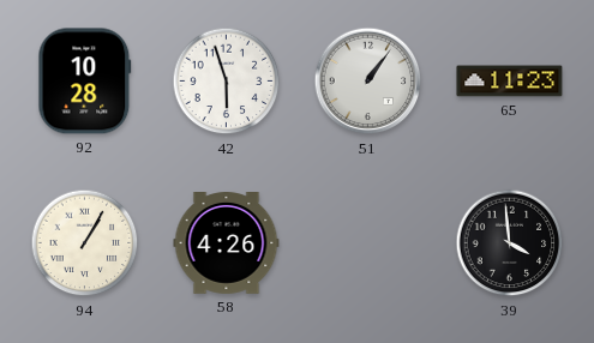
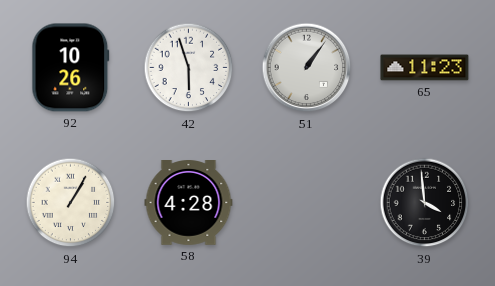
92: 10:28 -> 10:26
58: 4:26 -> 4:28
